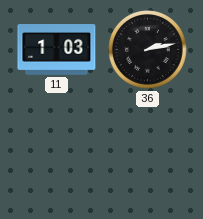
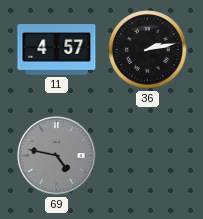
11: 1:03 -> 4:57
69: none -> 4:47
